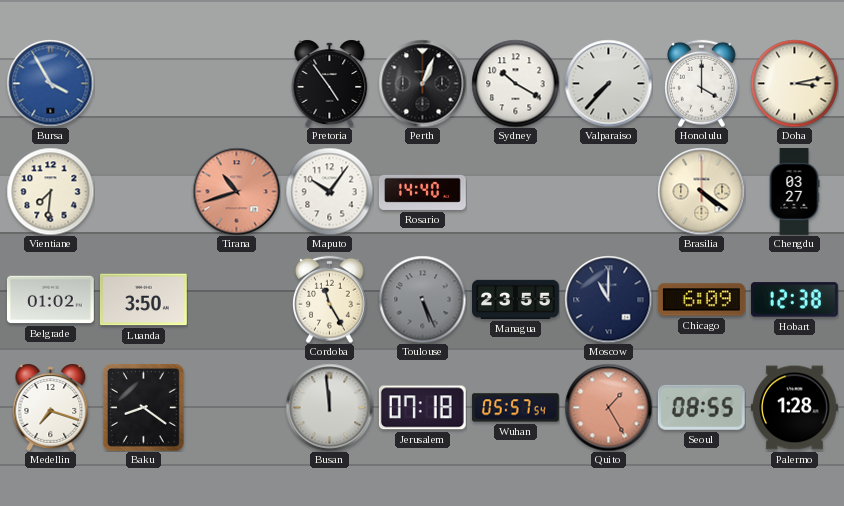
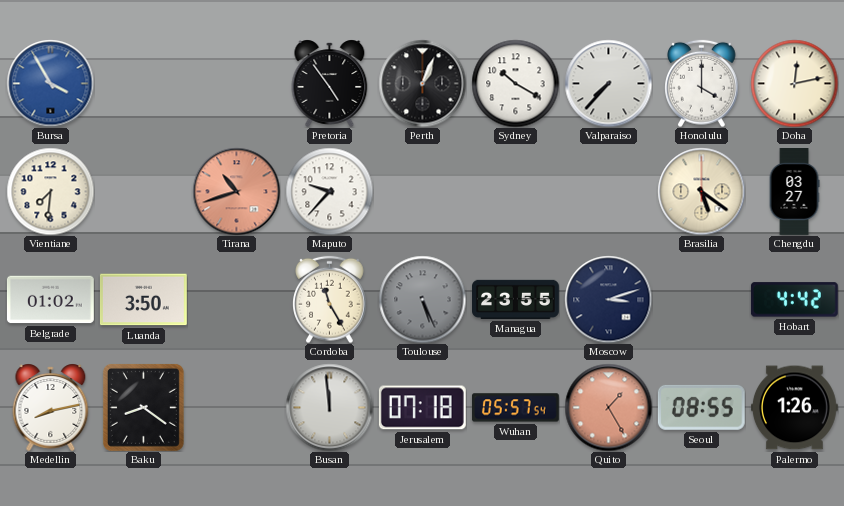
Doha: 3:13 -> 12:13
Maputo: 10:06 -> 9:37
Rosario: 14:40 -> none
Brasilia: 4:21 -> 5:21
Moscow: 11:00 -> 3:12
Chicago: 6:09 -> none
Hobart: 12:38 -> 4:42
Medellin: 7:18 -> 8:13
Palermo: 1:28 -> 1:26
